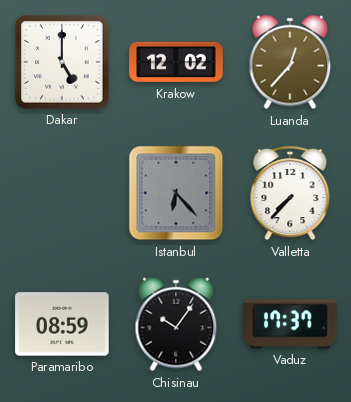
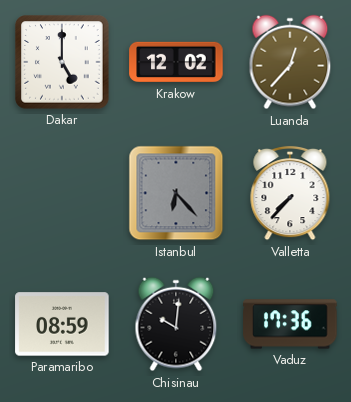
Chisinau: 10:06 -> 10:01
Vaduz: 17:37 -> 17:36
